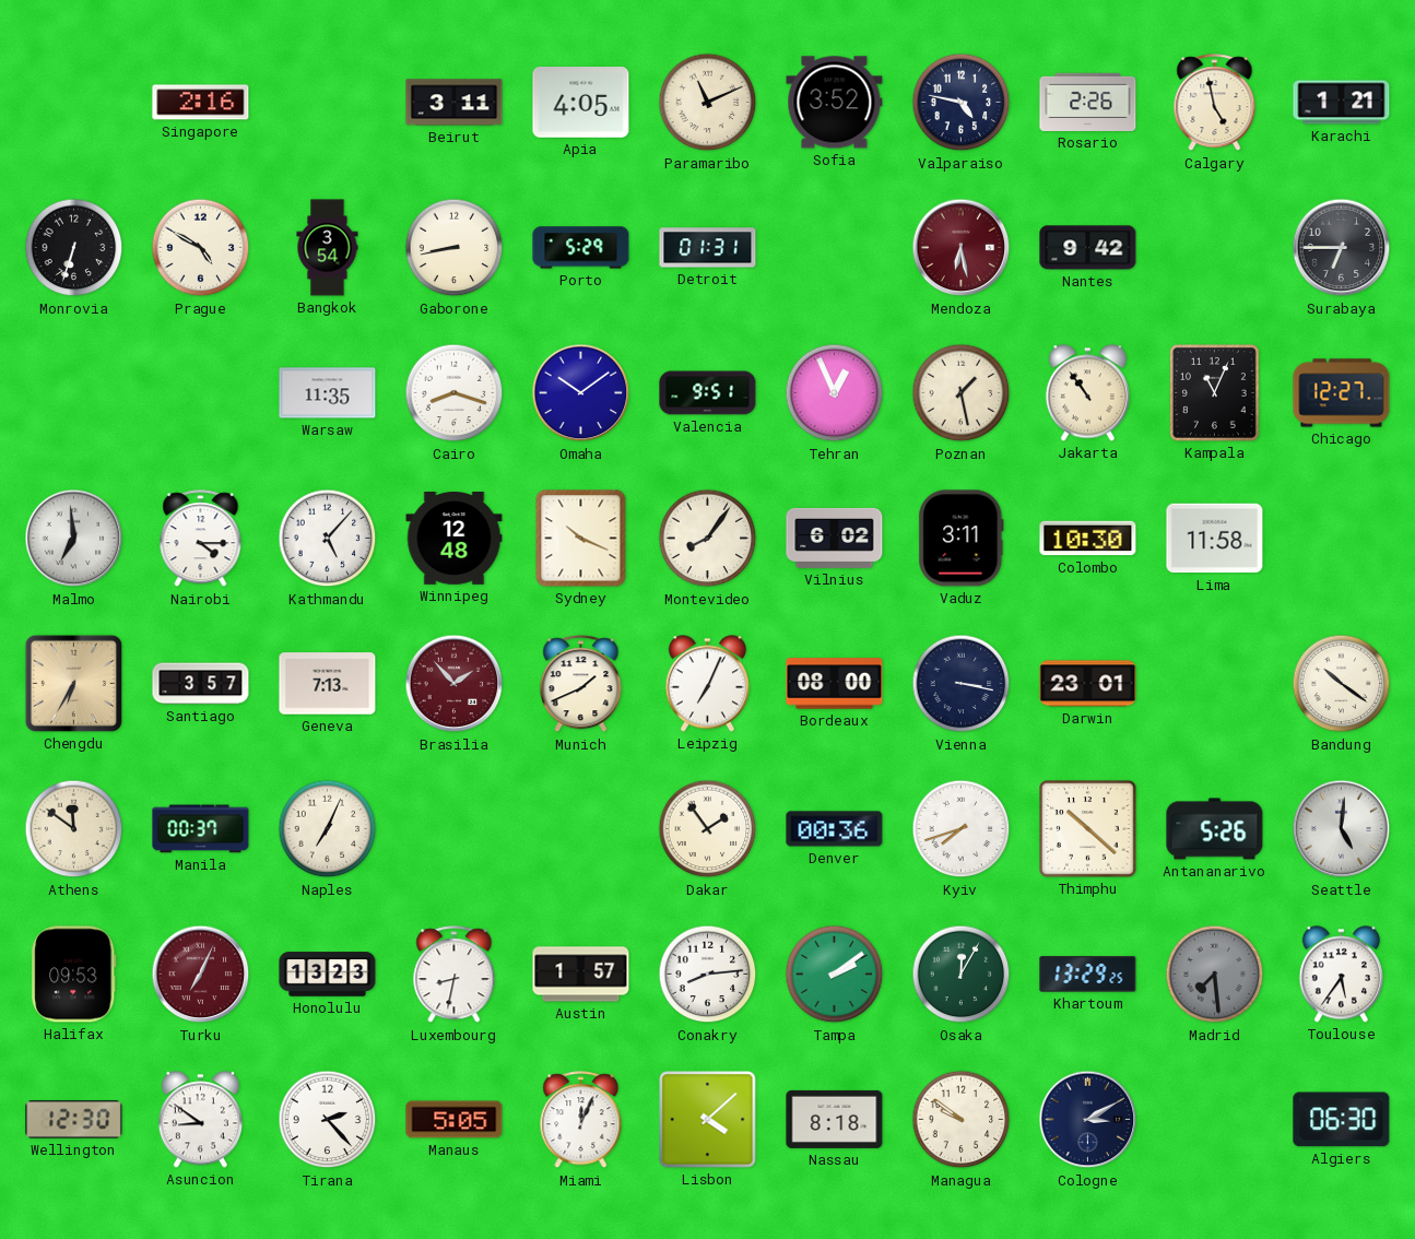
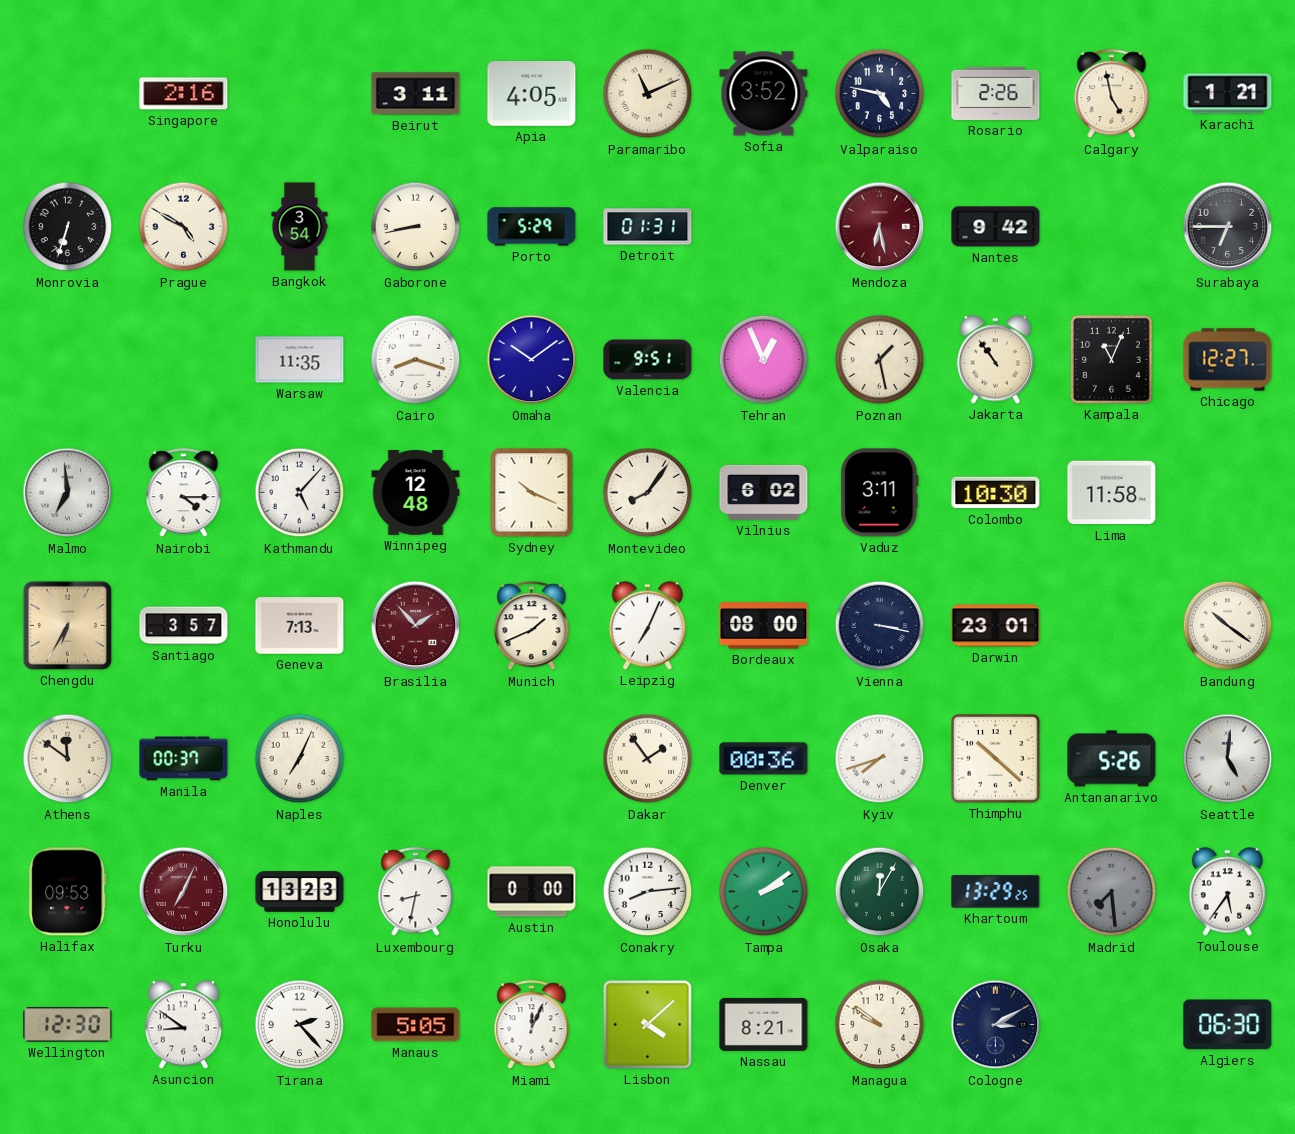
Austin: 1:57 -> 0:00
Nassau: 8:18 -> 8:21
